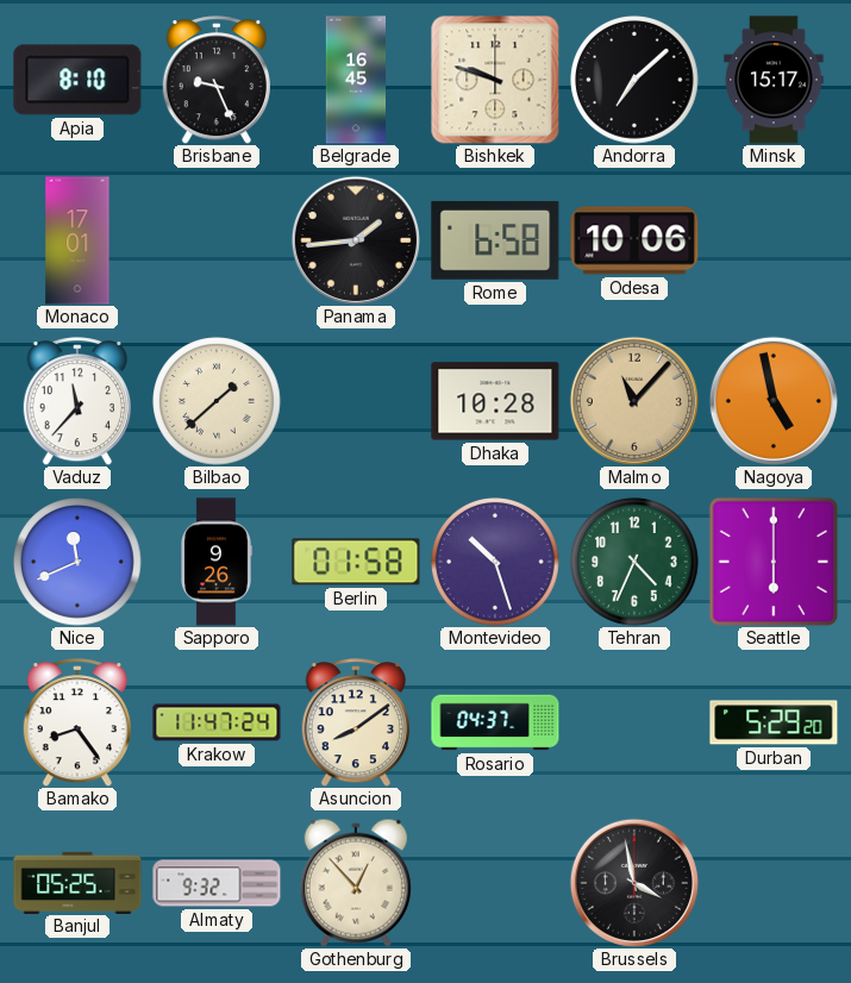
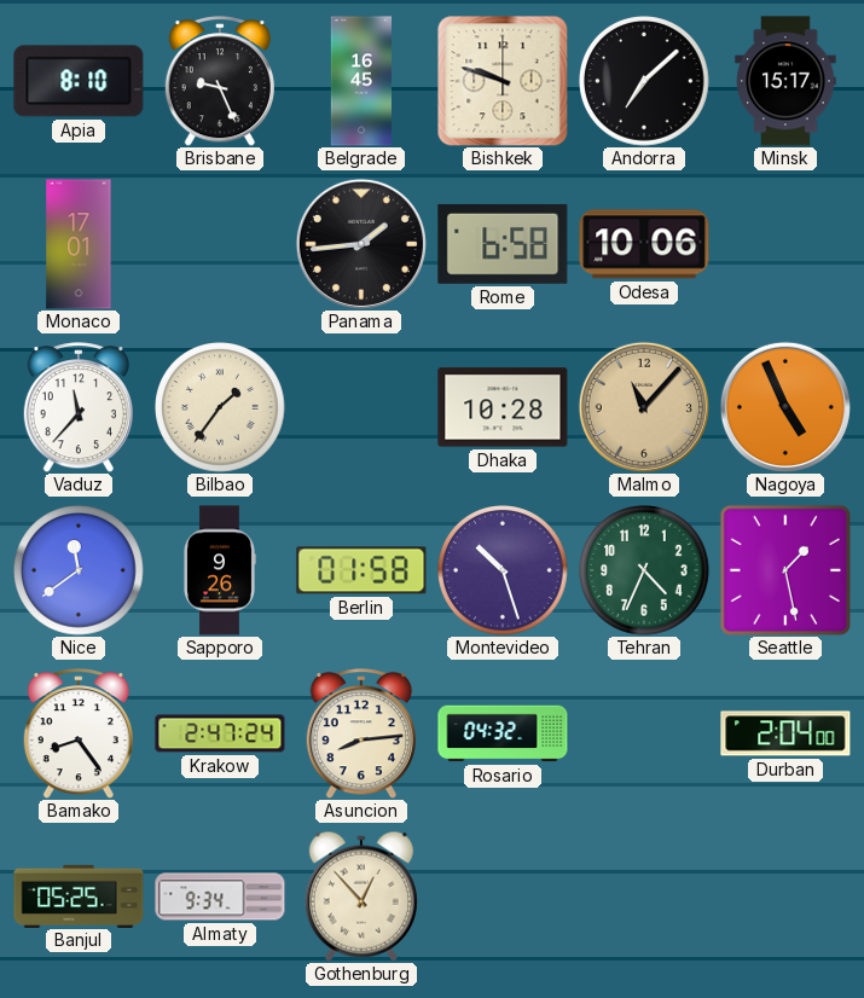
Bilbao: 1:38 -> 1:36
Nagoya: 4:58 -> 4:56
Nice: 11:41 -> 11:39
Seattle: 6:00 -> 1:28
Krakow: 11:47 -> 2:47
Asuncion: 8:09 -> 8:14
Rosario: 04:37 -> 04:32
Durban: 5:29 -> 2:04
Almaty: 9:32 -> 9:34
Brussels: 3:58 -> none
